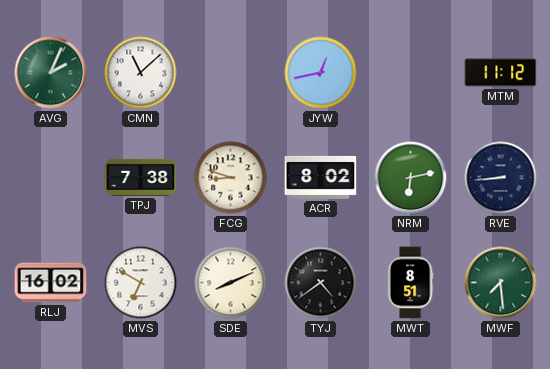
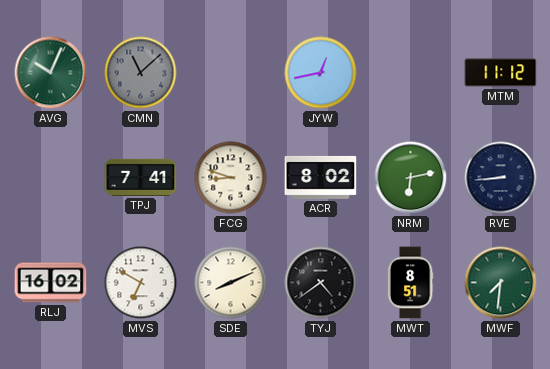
AVG: 2:04 -> 10:04
CMN dial: white -> grey
TPJ: 7:38 -> 7:41
MWF: 7:29 -> 7:31
